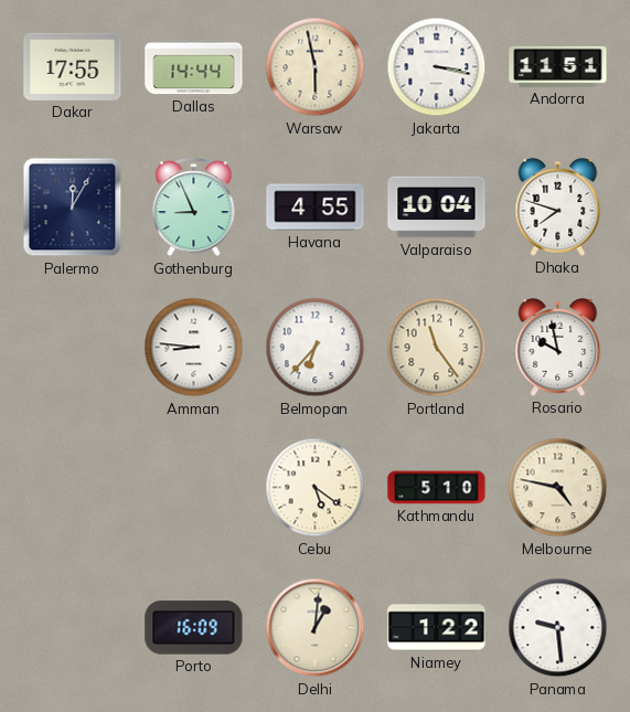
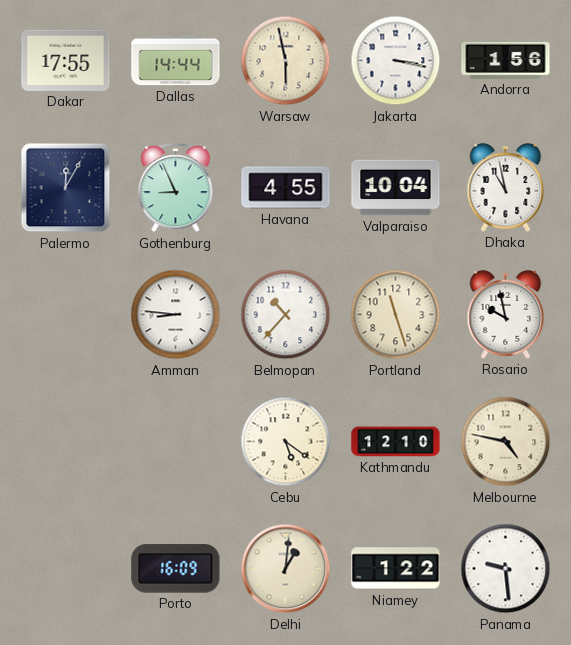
Andorra: 11:51 -> 1:56
Dhaka: 7:48 -> 10:58
Belmopan: 6:37 -> 10:37
Portland: 11:24 -> 11:27
Kathmandu: 5:10 -> 12:10
